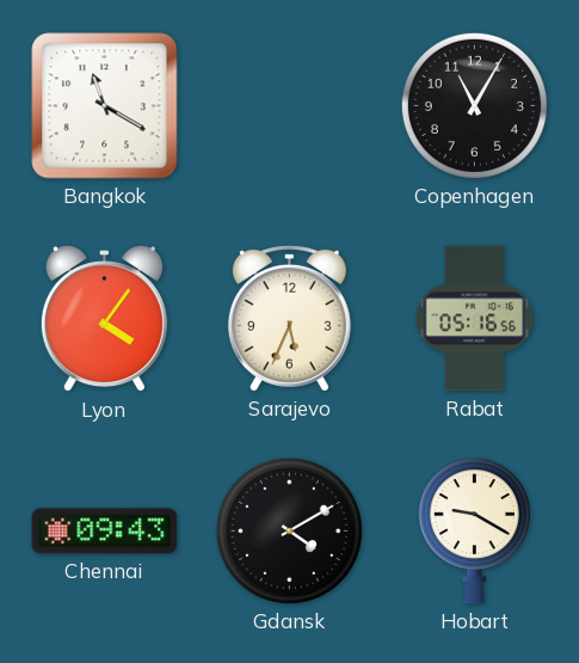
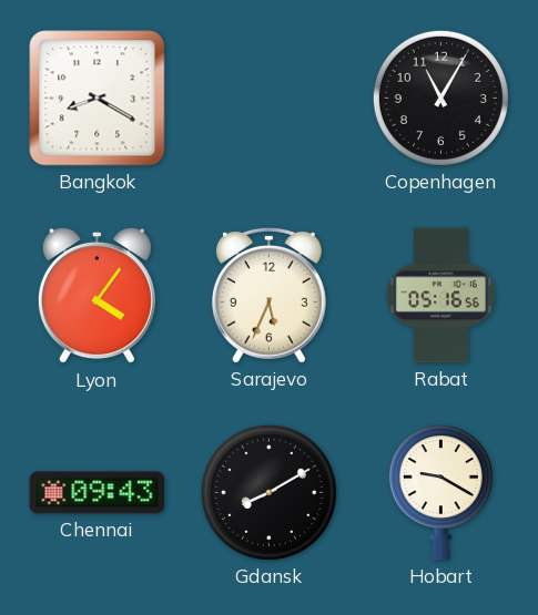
Bangkok: 11:20 -> 8:20
Gdansk: 4:10 -> 8:10
